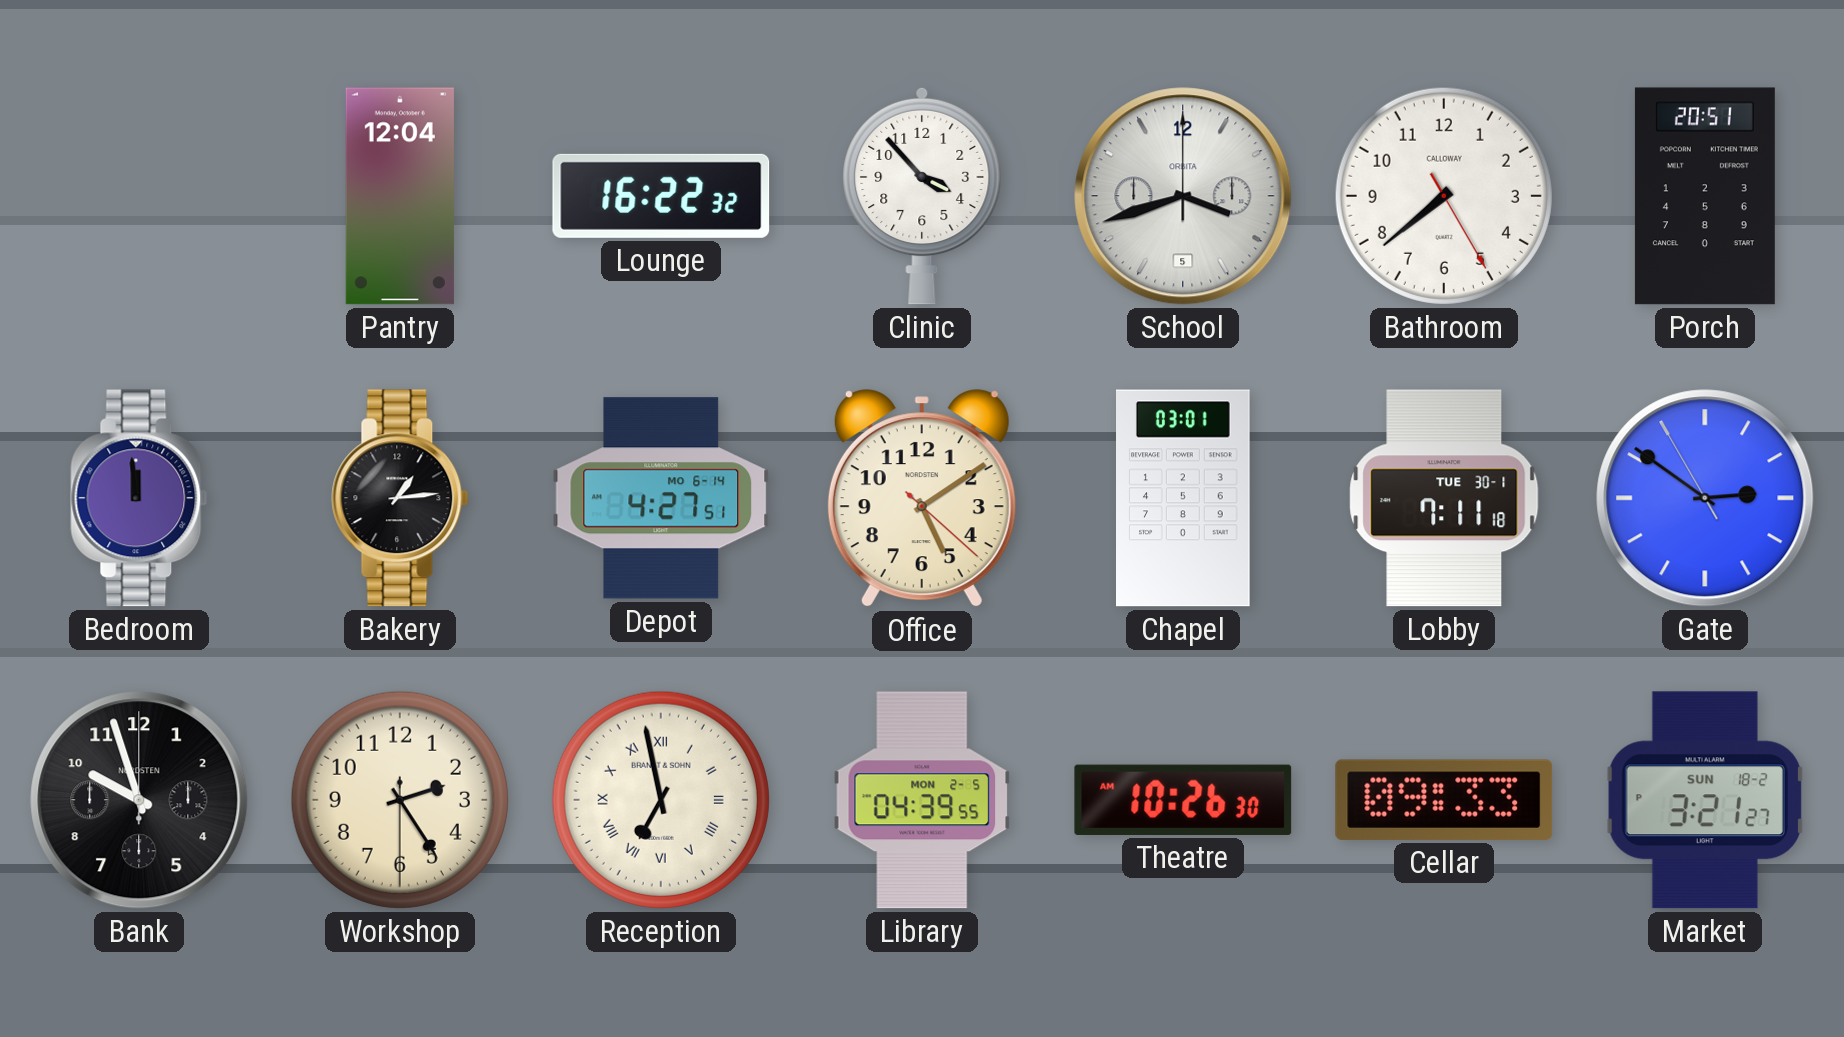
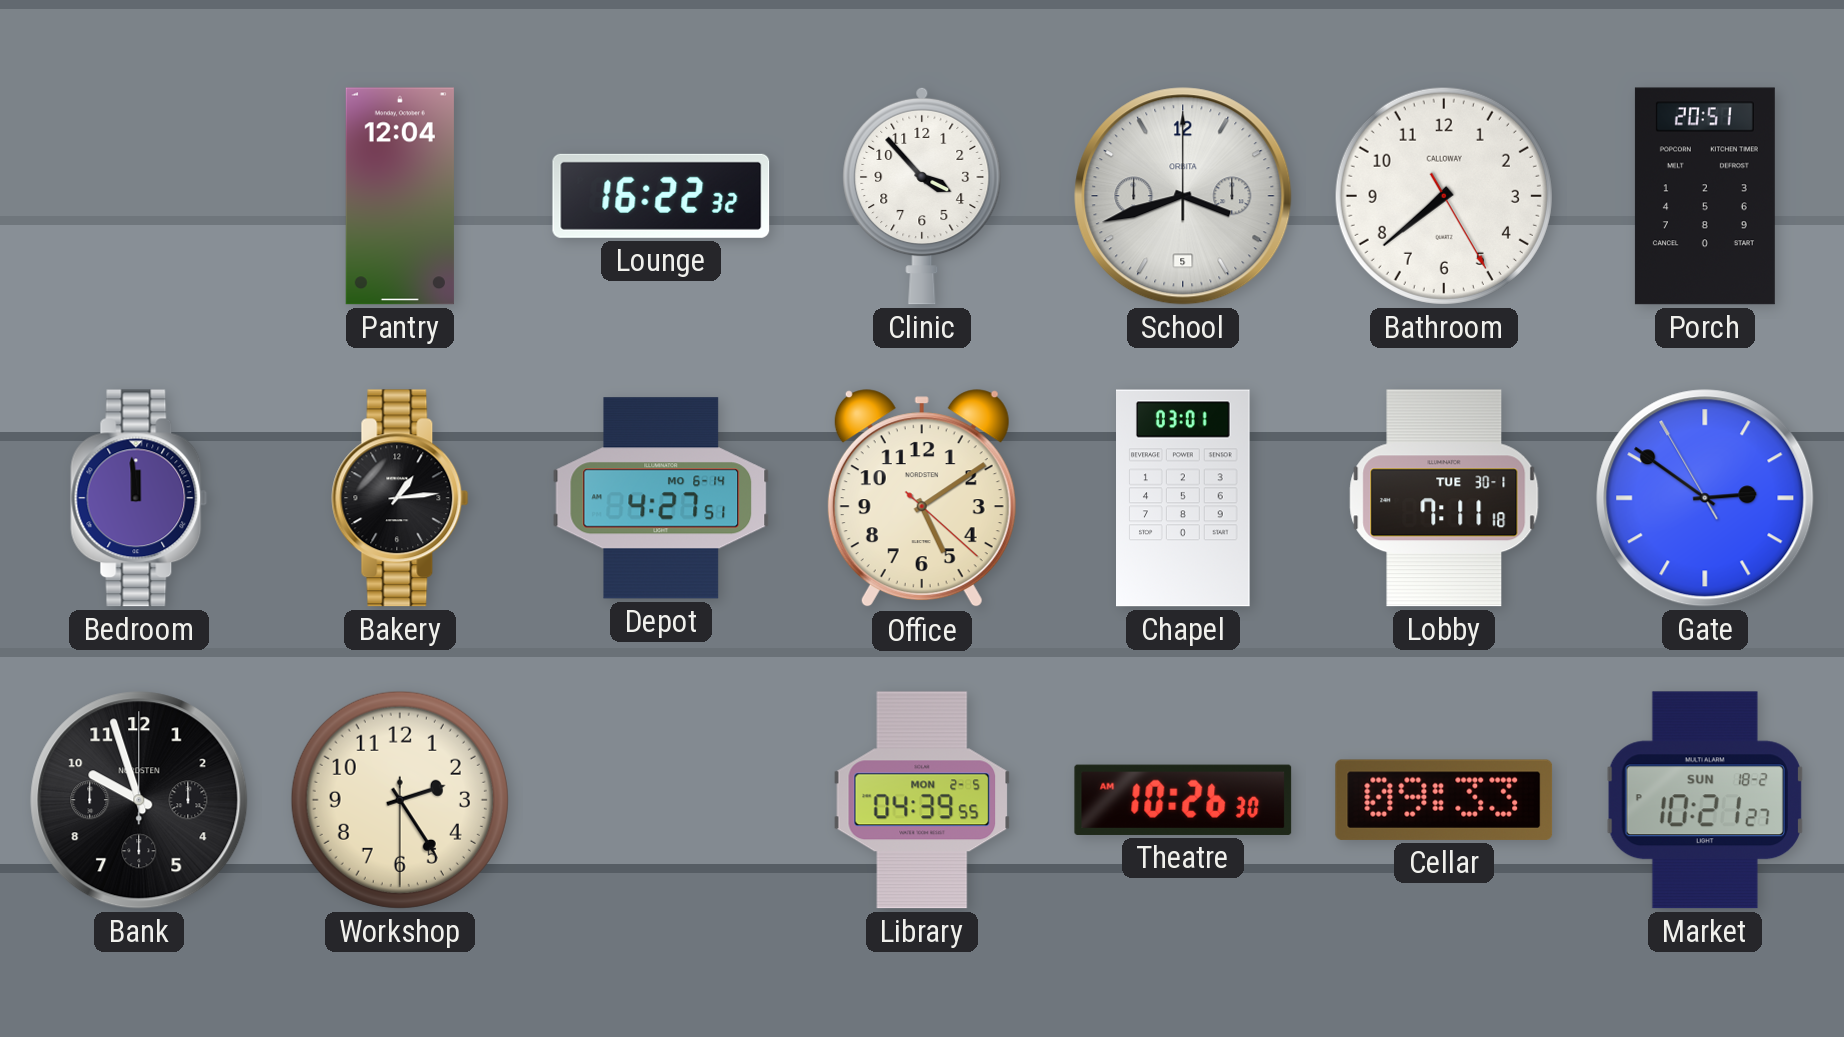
Reception: 6:58 -> none
Market: 3:21 -> 10:21
